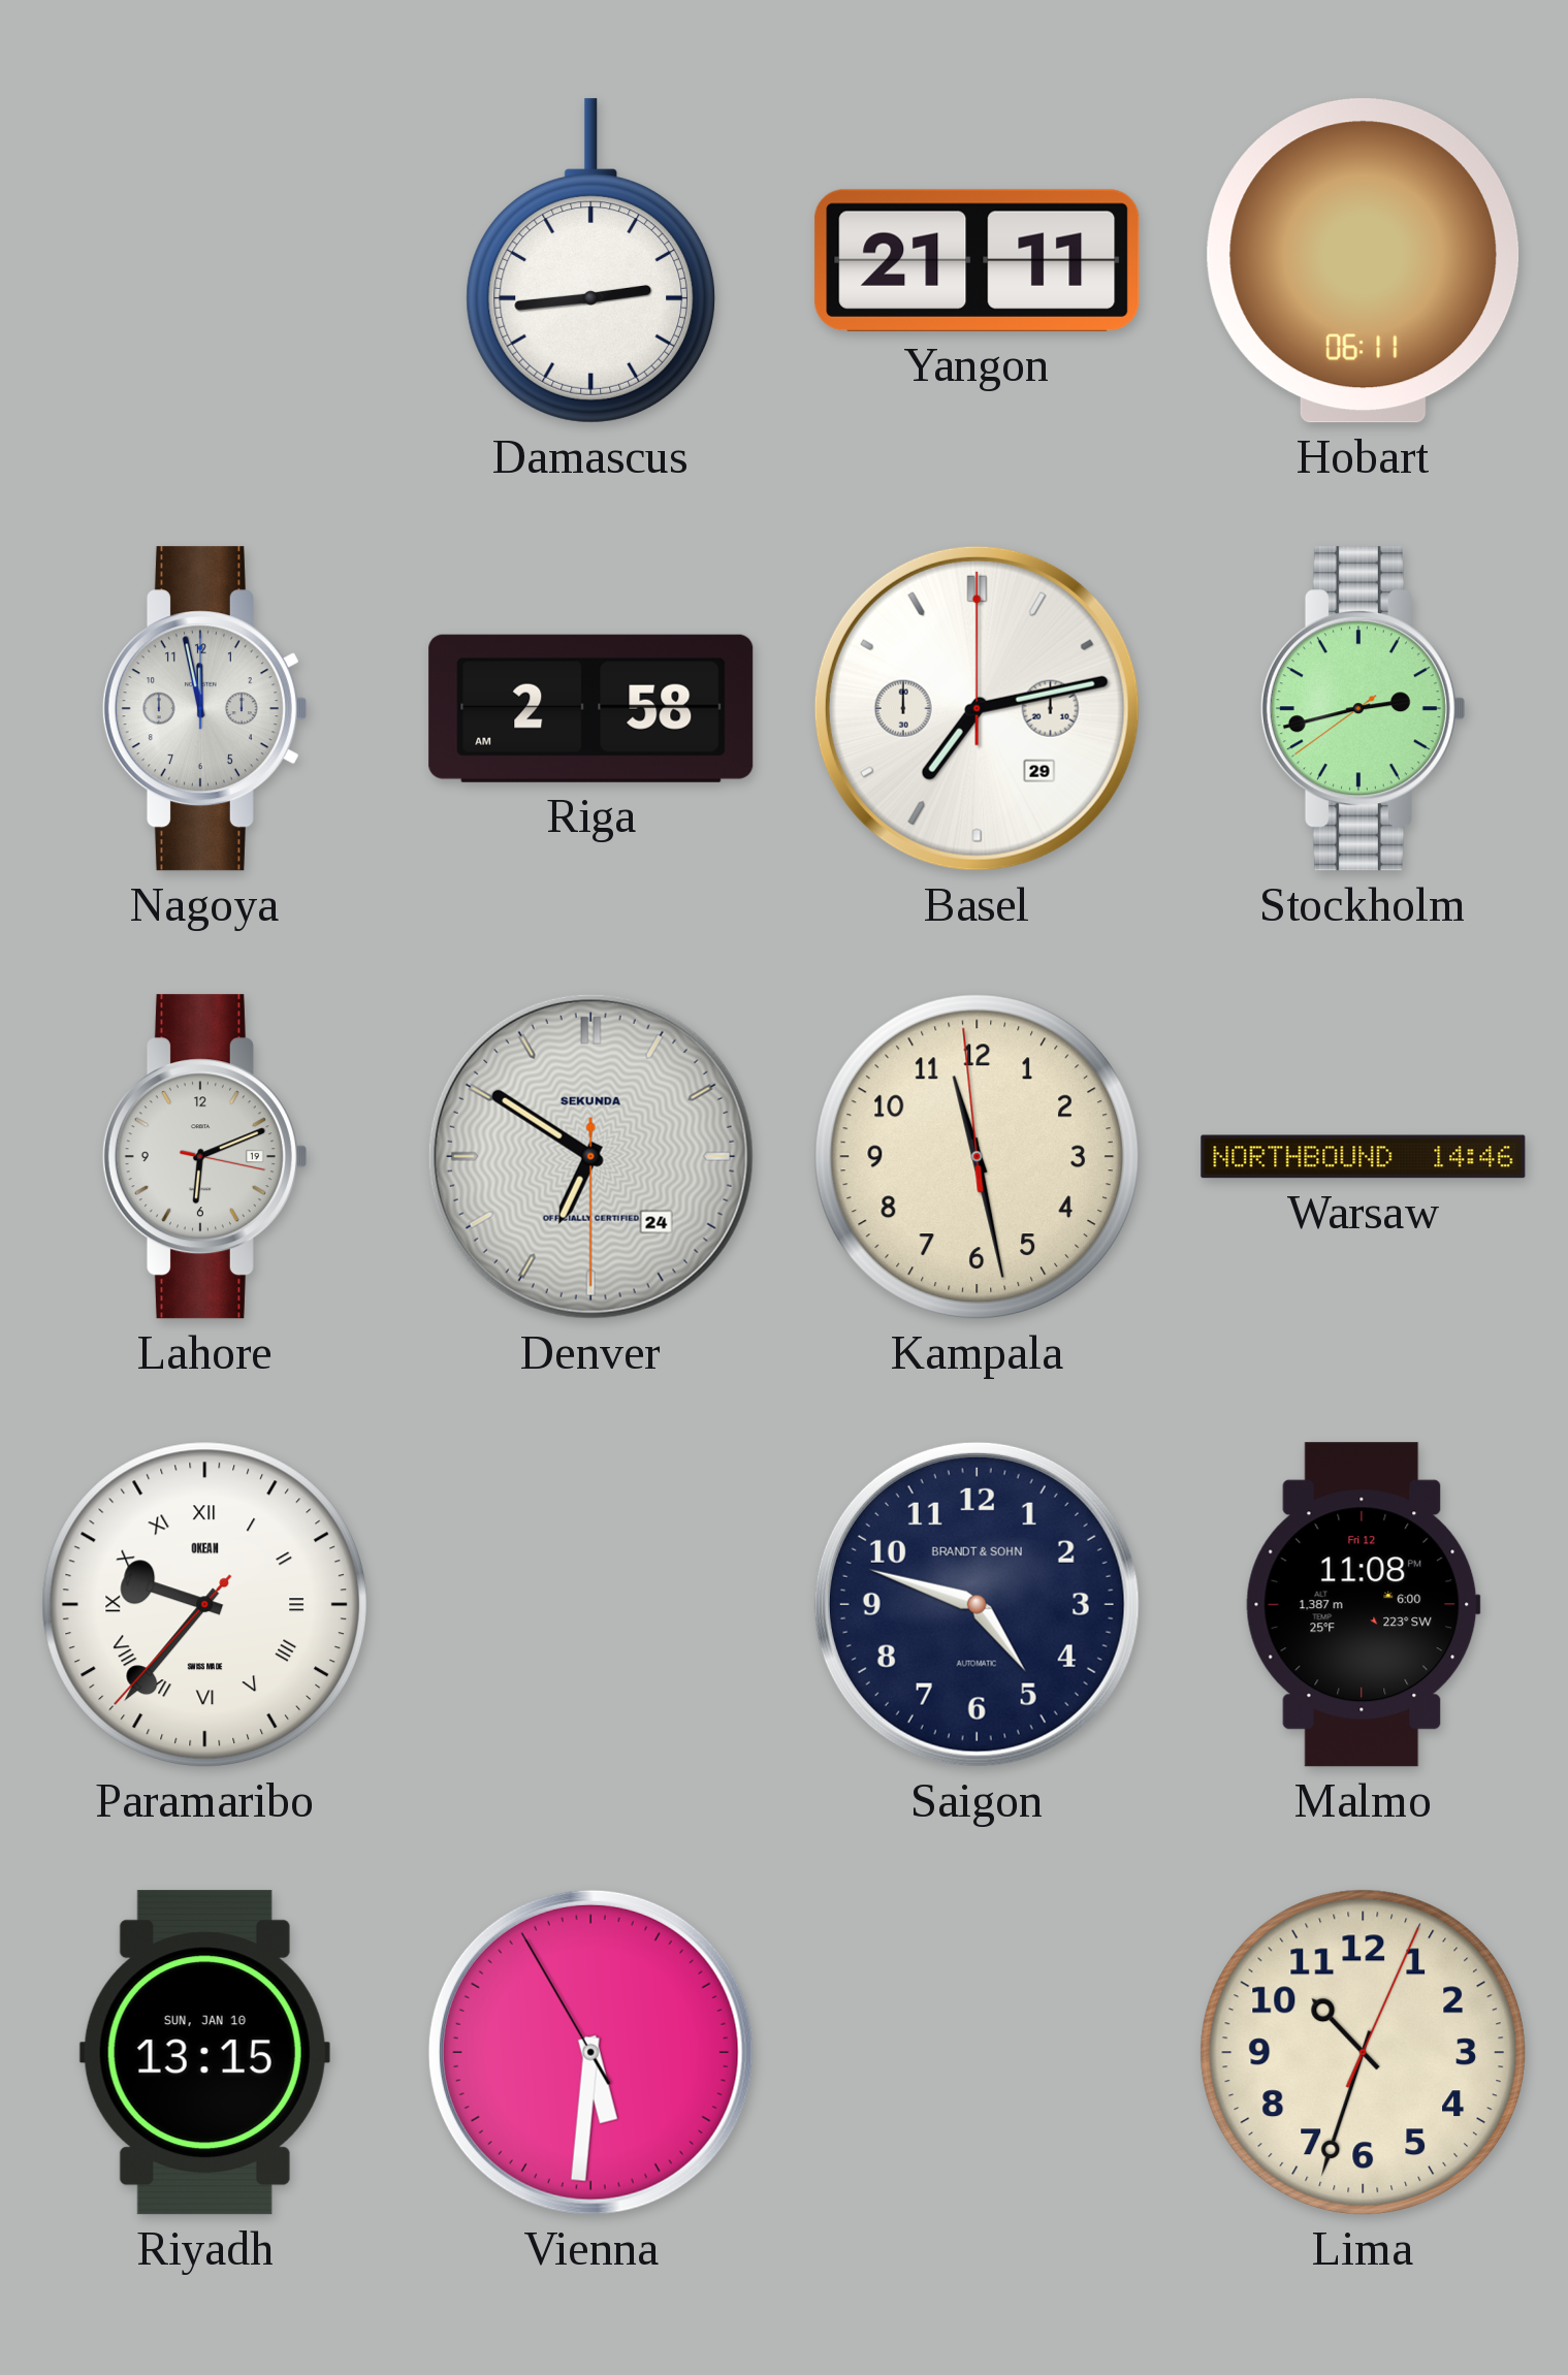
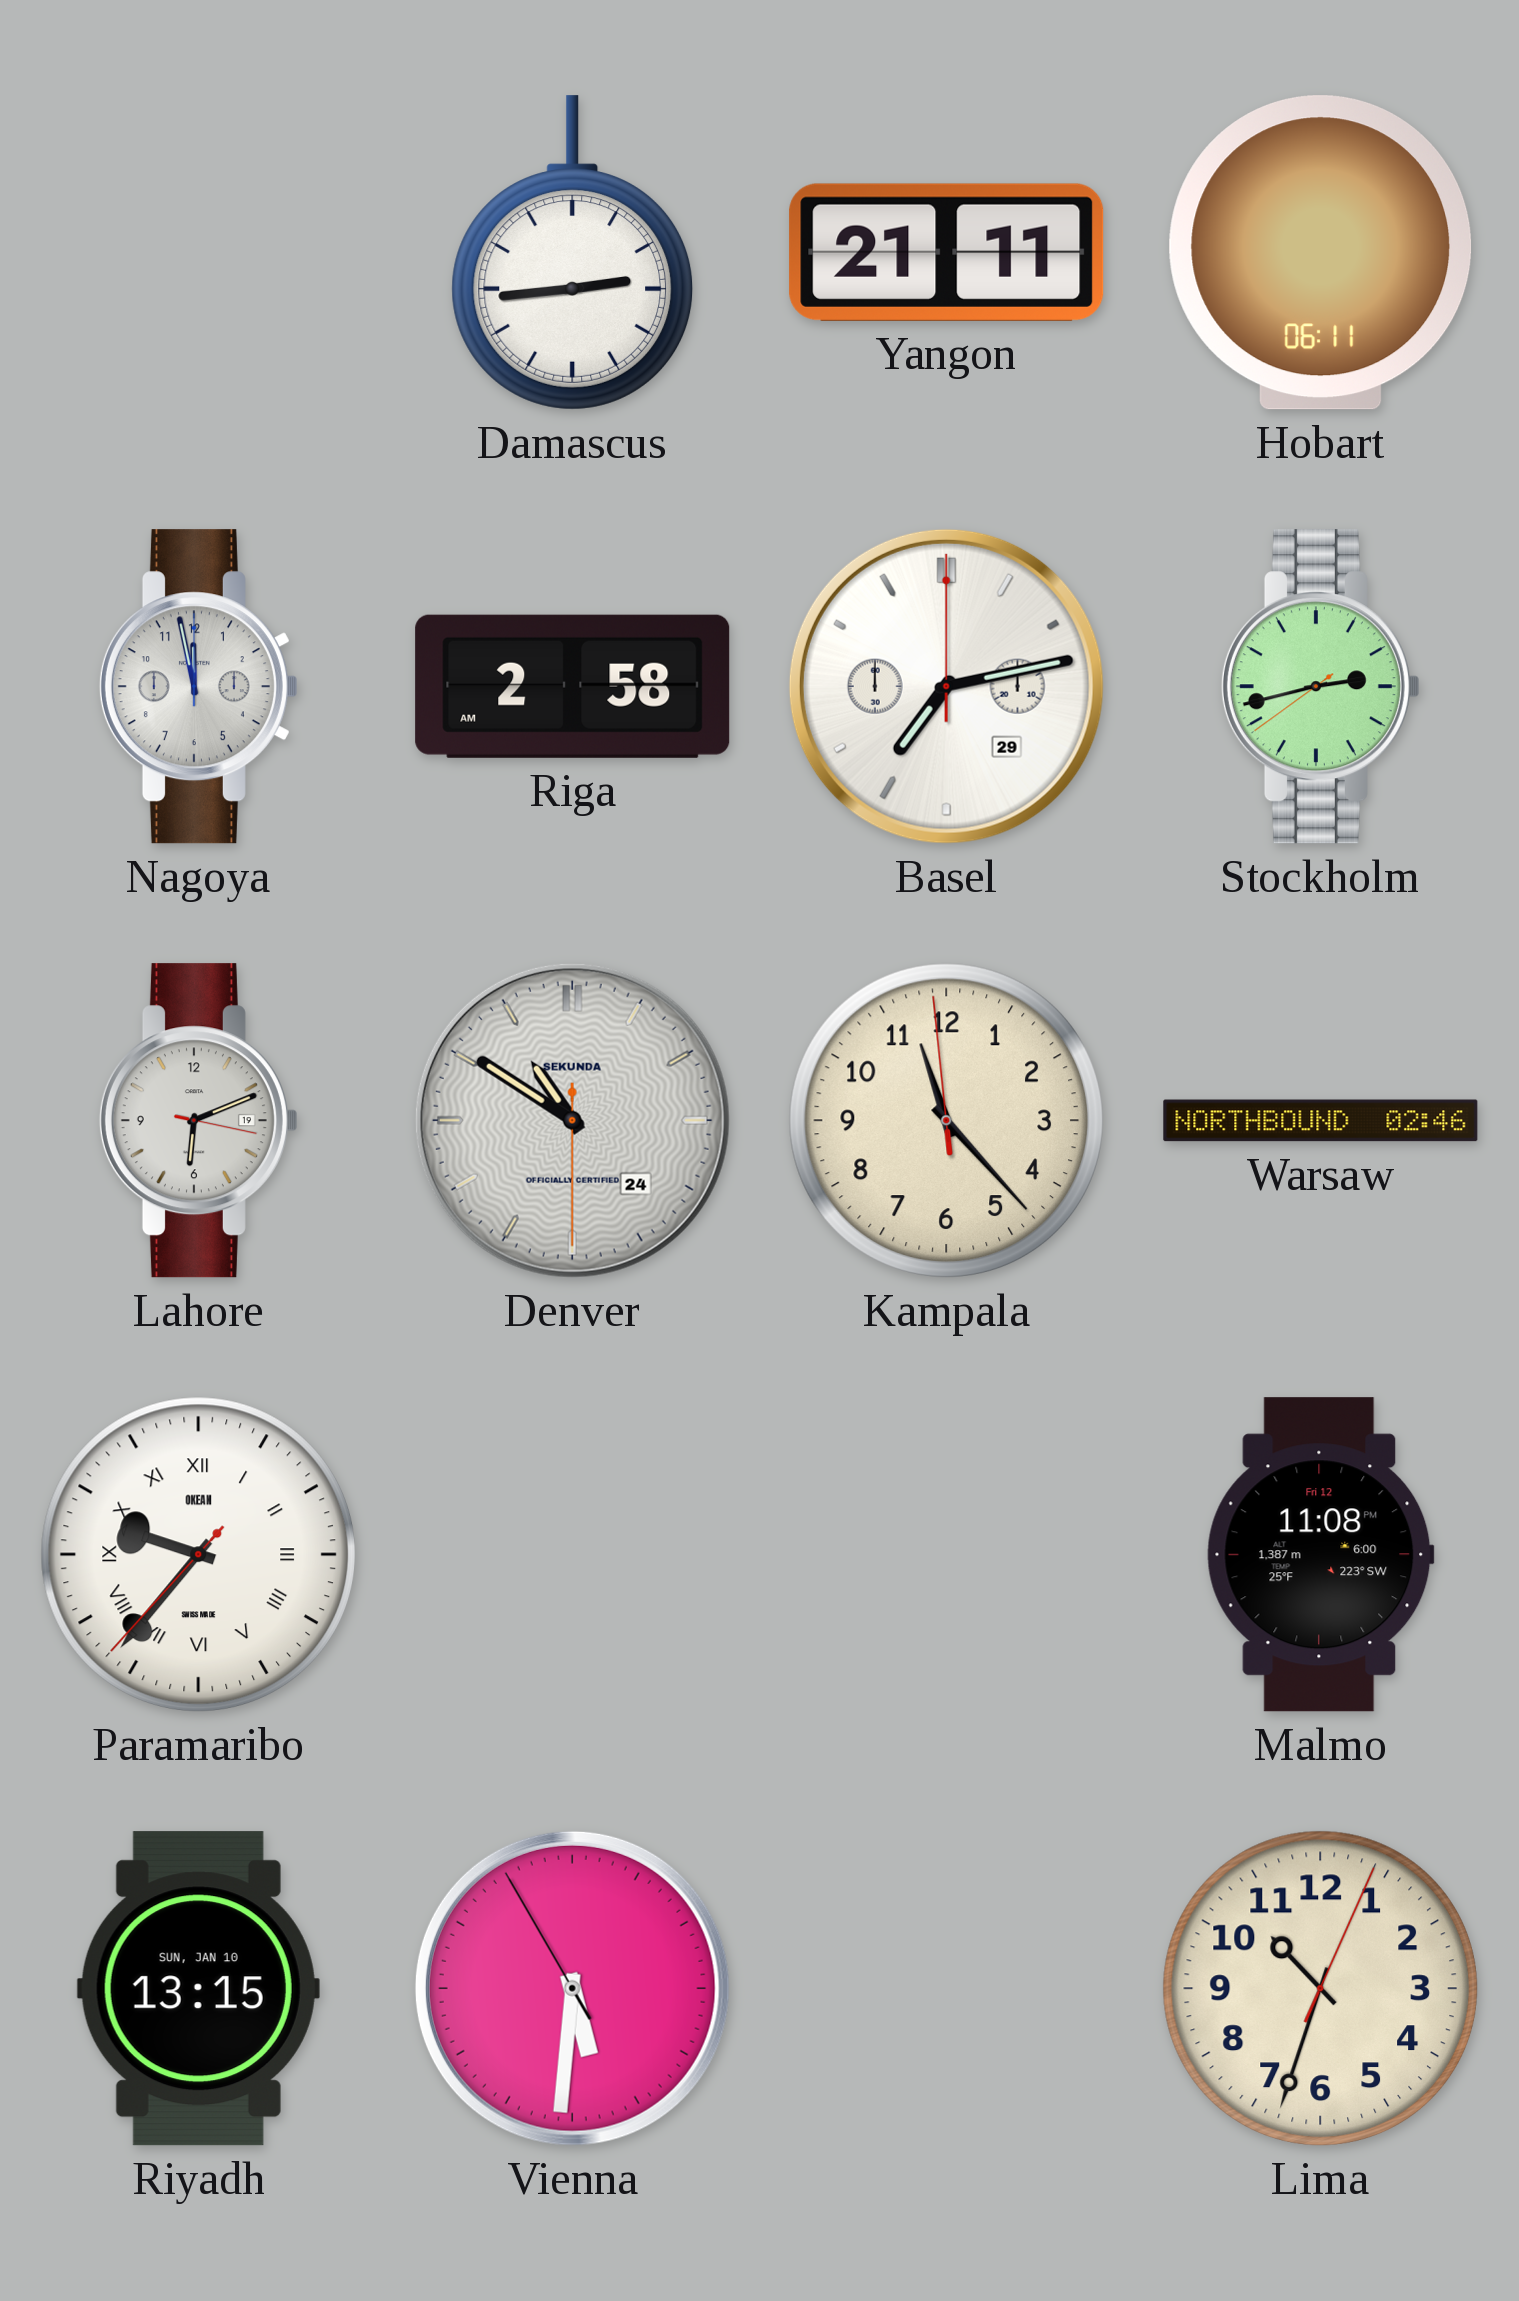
Denver: 6:50 -> 10:50
Kampala: 11:27 -> 11:22
Warsaw: 14:46 -> 02:46
Saigon: 4:48 -> none
